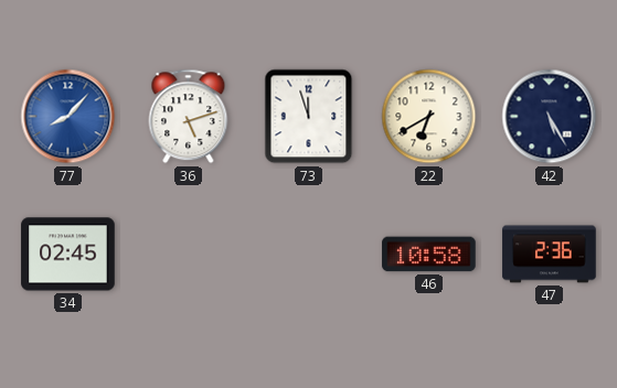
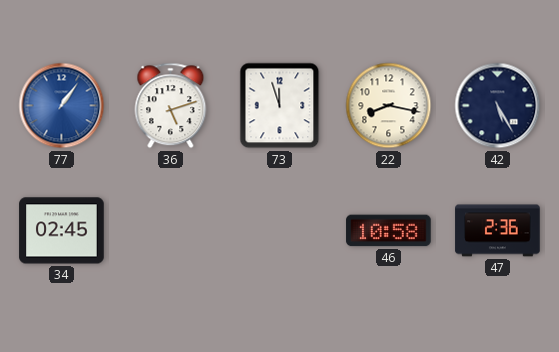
77: 8:07 -> 1:06
22: 6:40 -> 8:17
